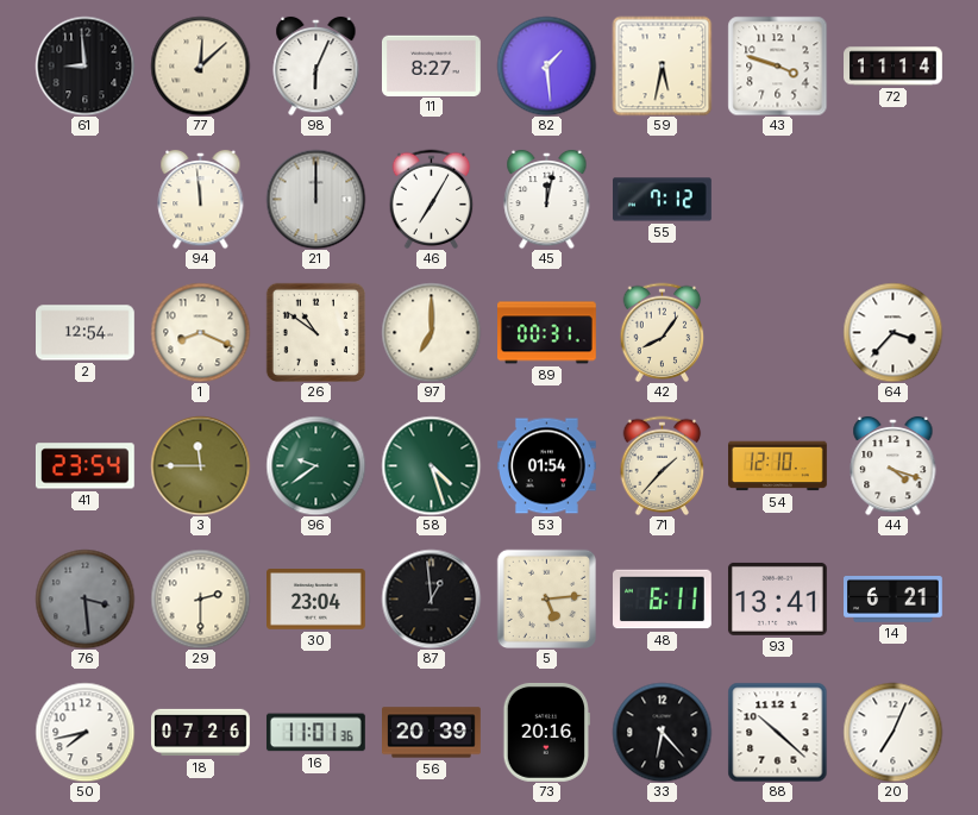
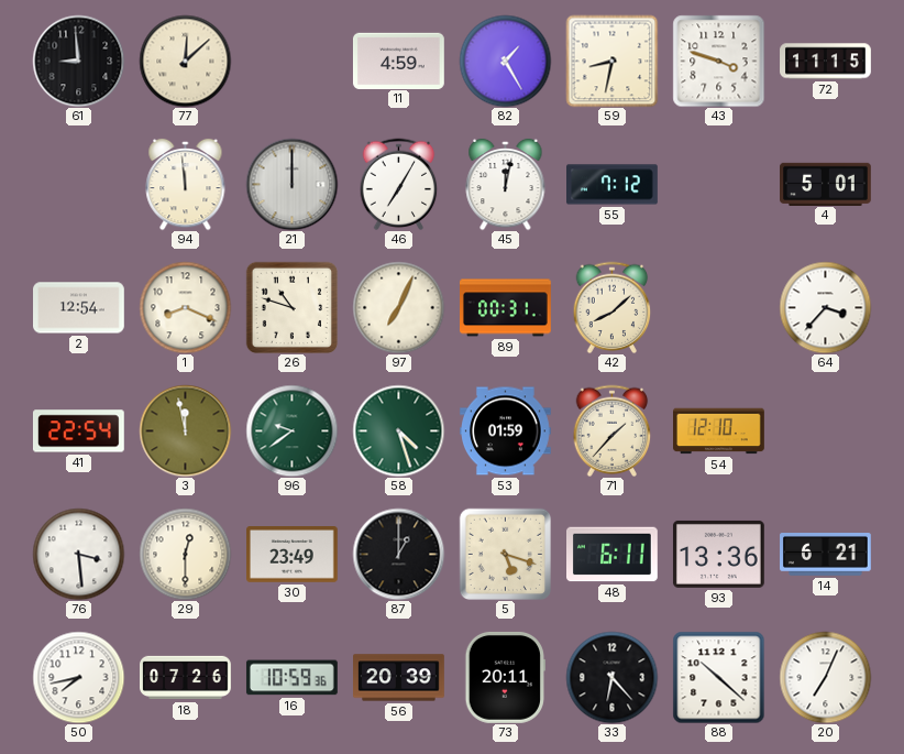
98: 6:04 -> none
11: 8:27 -> 4:59
82: 1:29 -> 1:25
59: 5:32 -> 8:32
72: 11:14 -> 11:15
4: none -> 5:01
26: 10:51 -> 10:48
97: 7:00 -> 7:04
42: 8:06 -> 8:08
41: 23:54 -> 22:54
3: 11:45 -> 11:58
53: 01:54 -> 01:59
44: 4:18 -> none
76 dial: grey -> white
29: 2:30 -> 12:30
30: 23:04 -> 23:49
87: 12:59 -> 1:00
5: 5:14 -> 5:18
93: 13:41 -> 13:36
16: 11:01 -> 10:59
73: 20:16 -> 20:11
